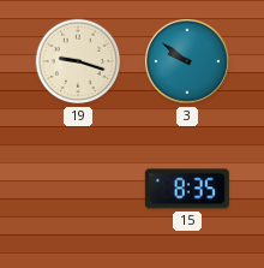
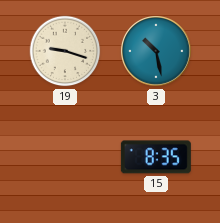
3: 9:51 -> 10:28
